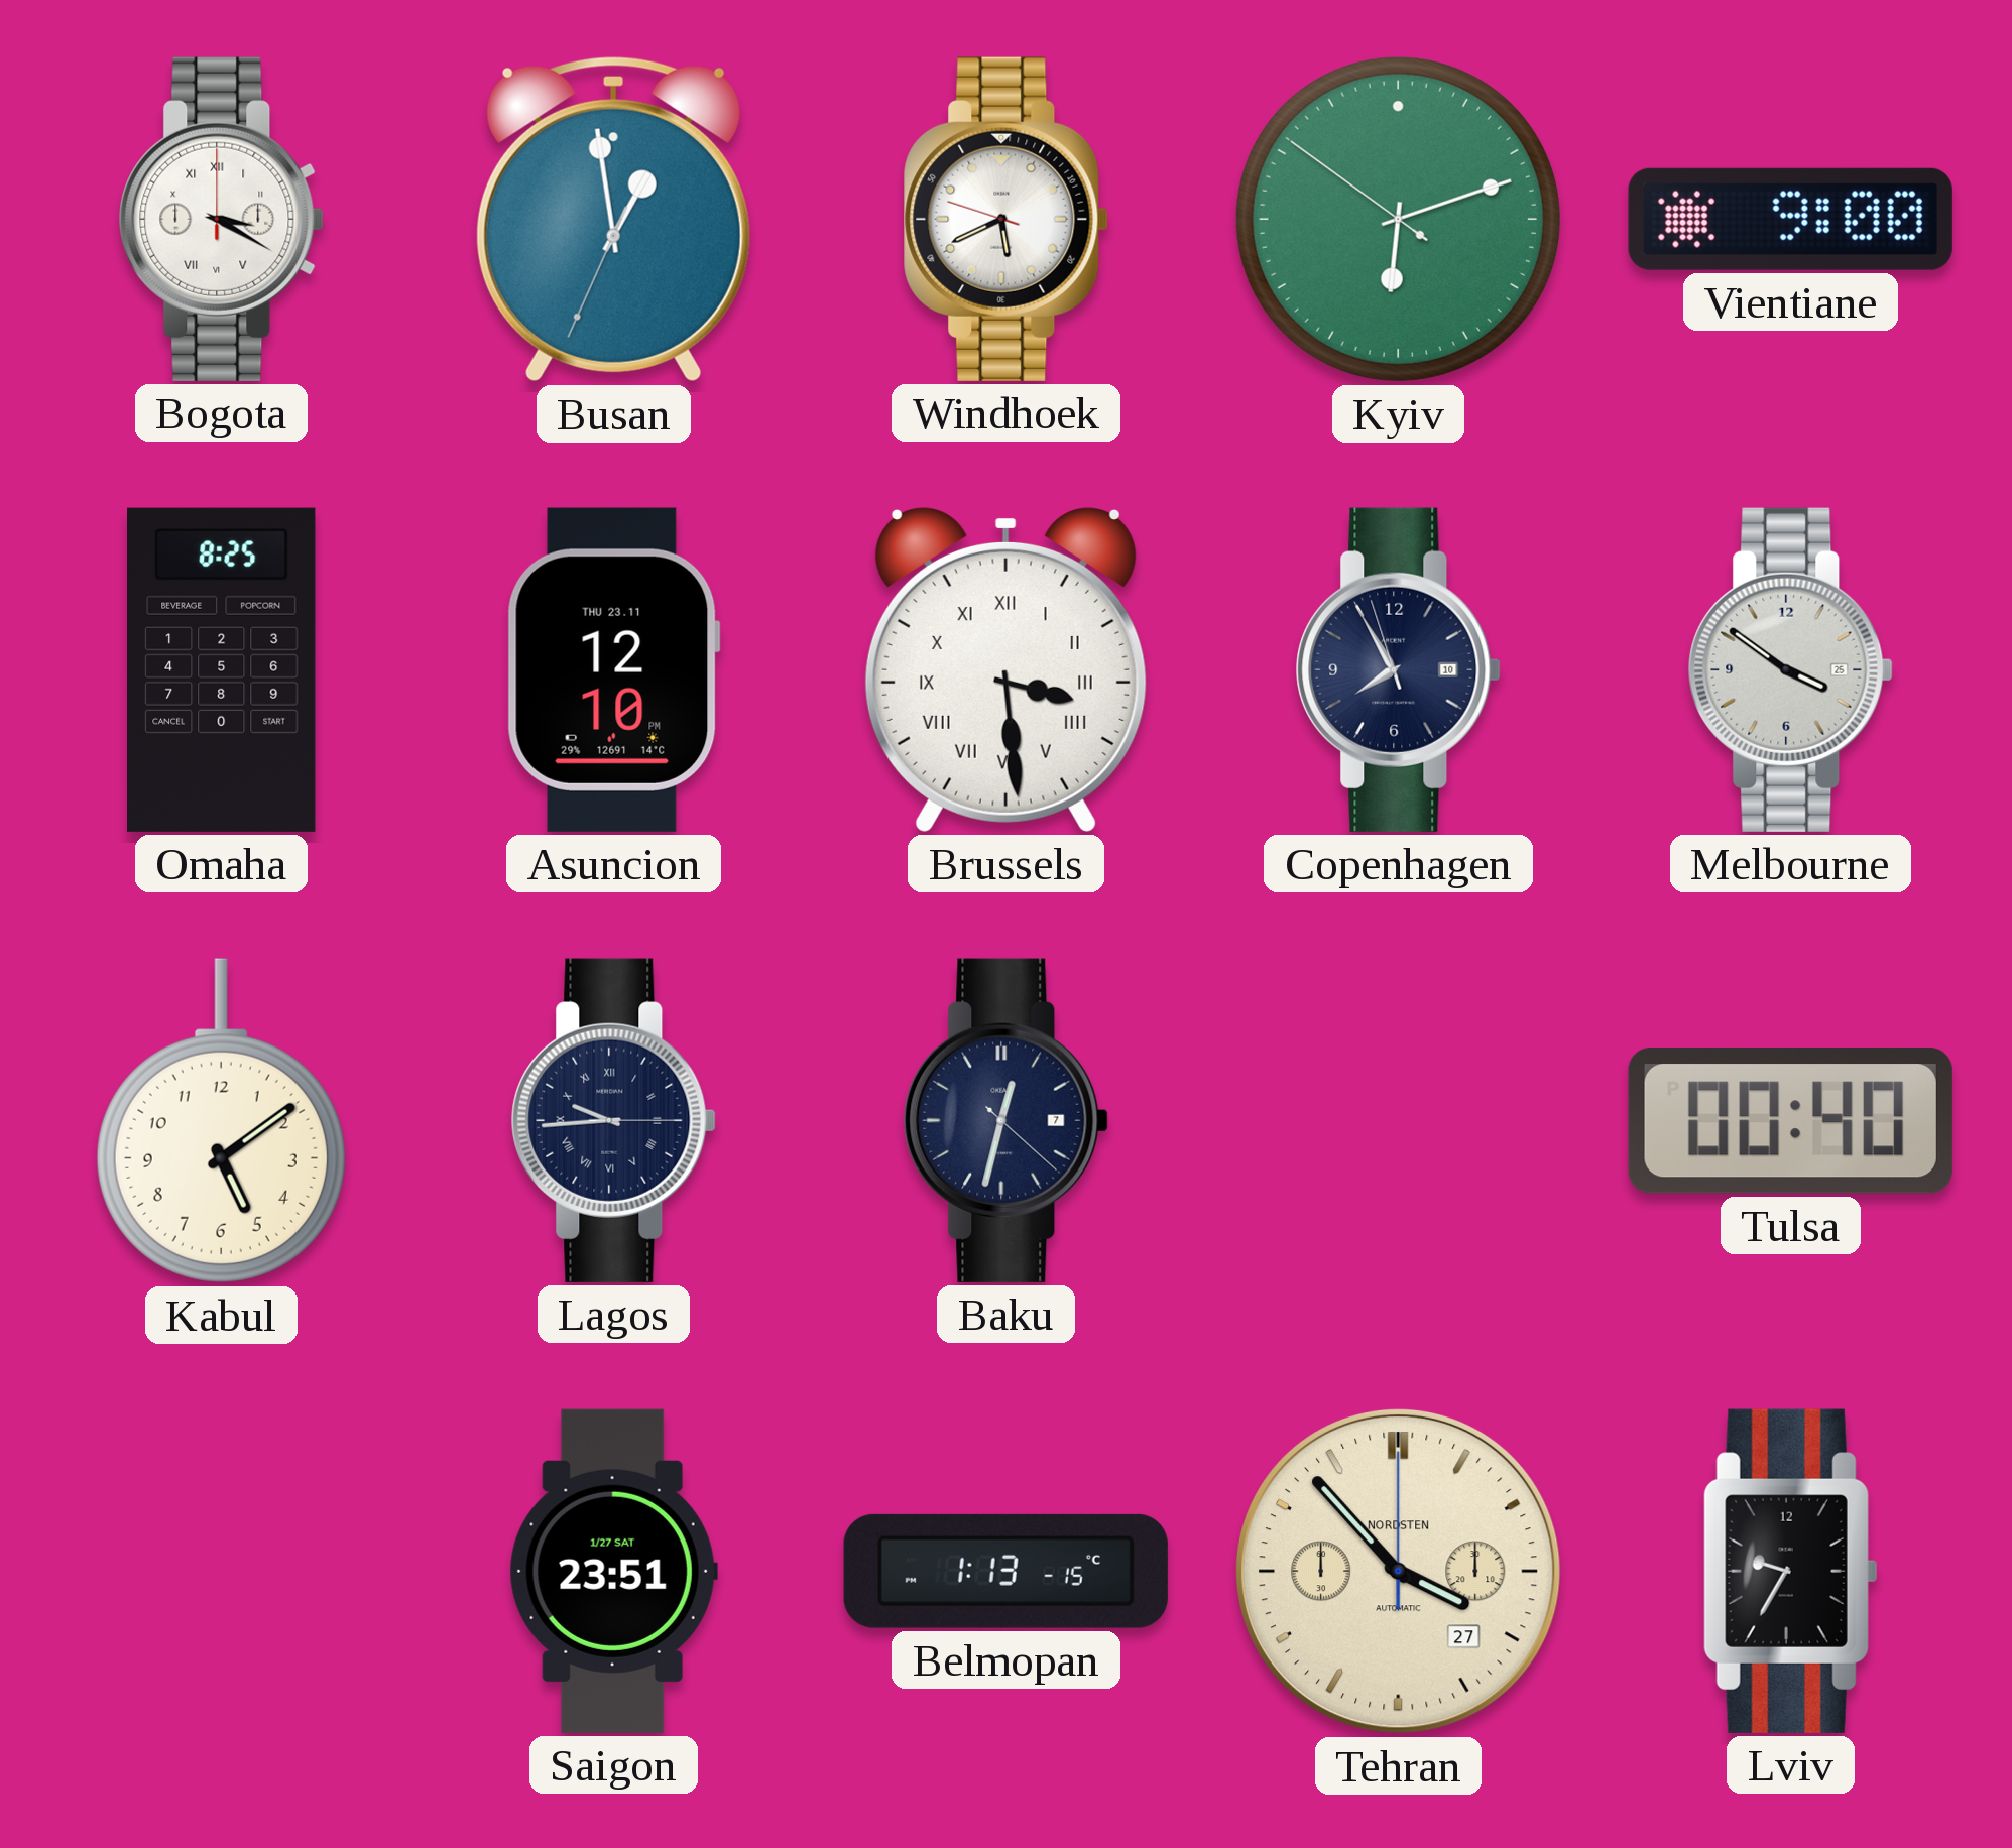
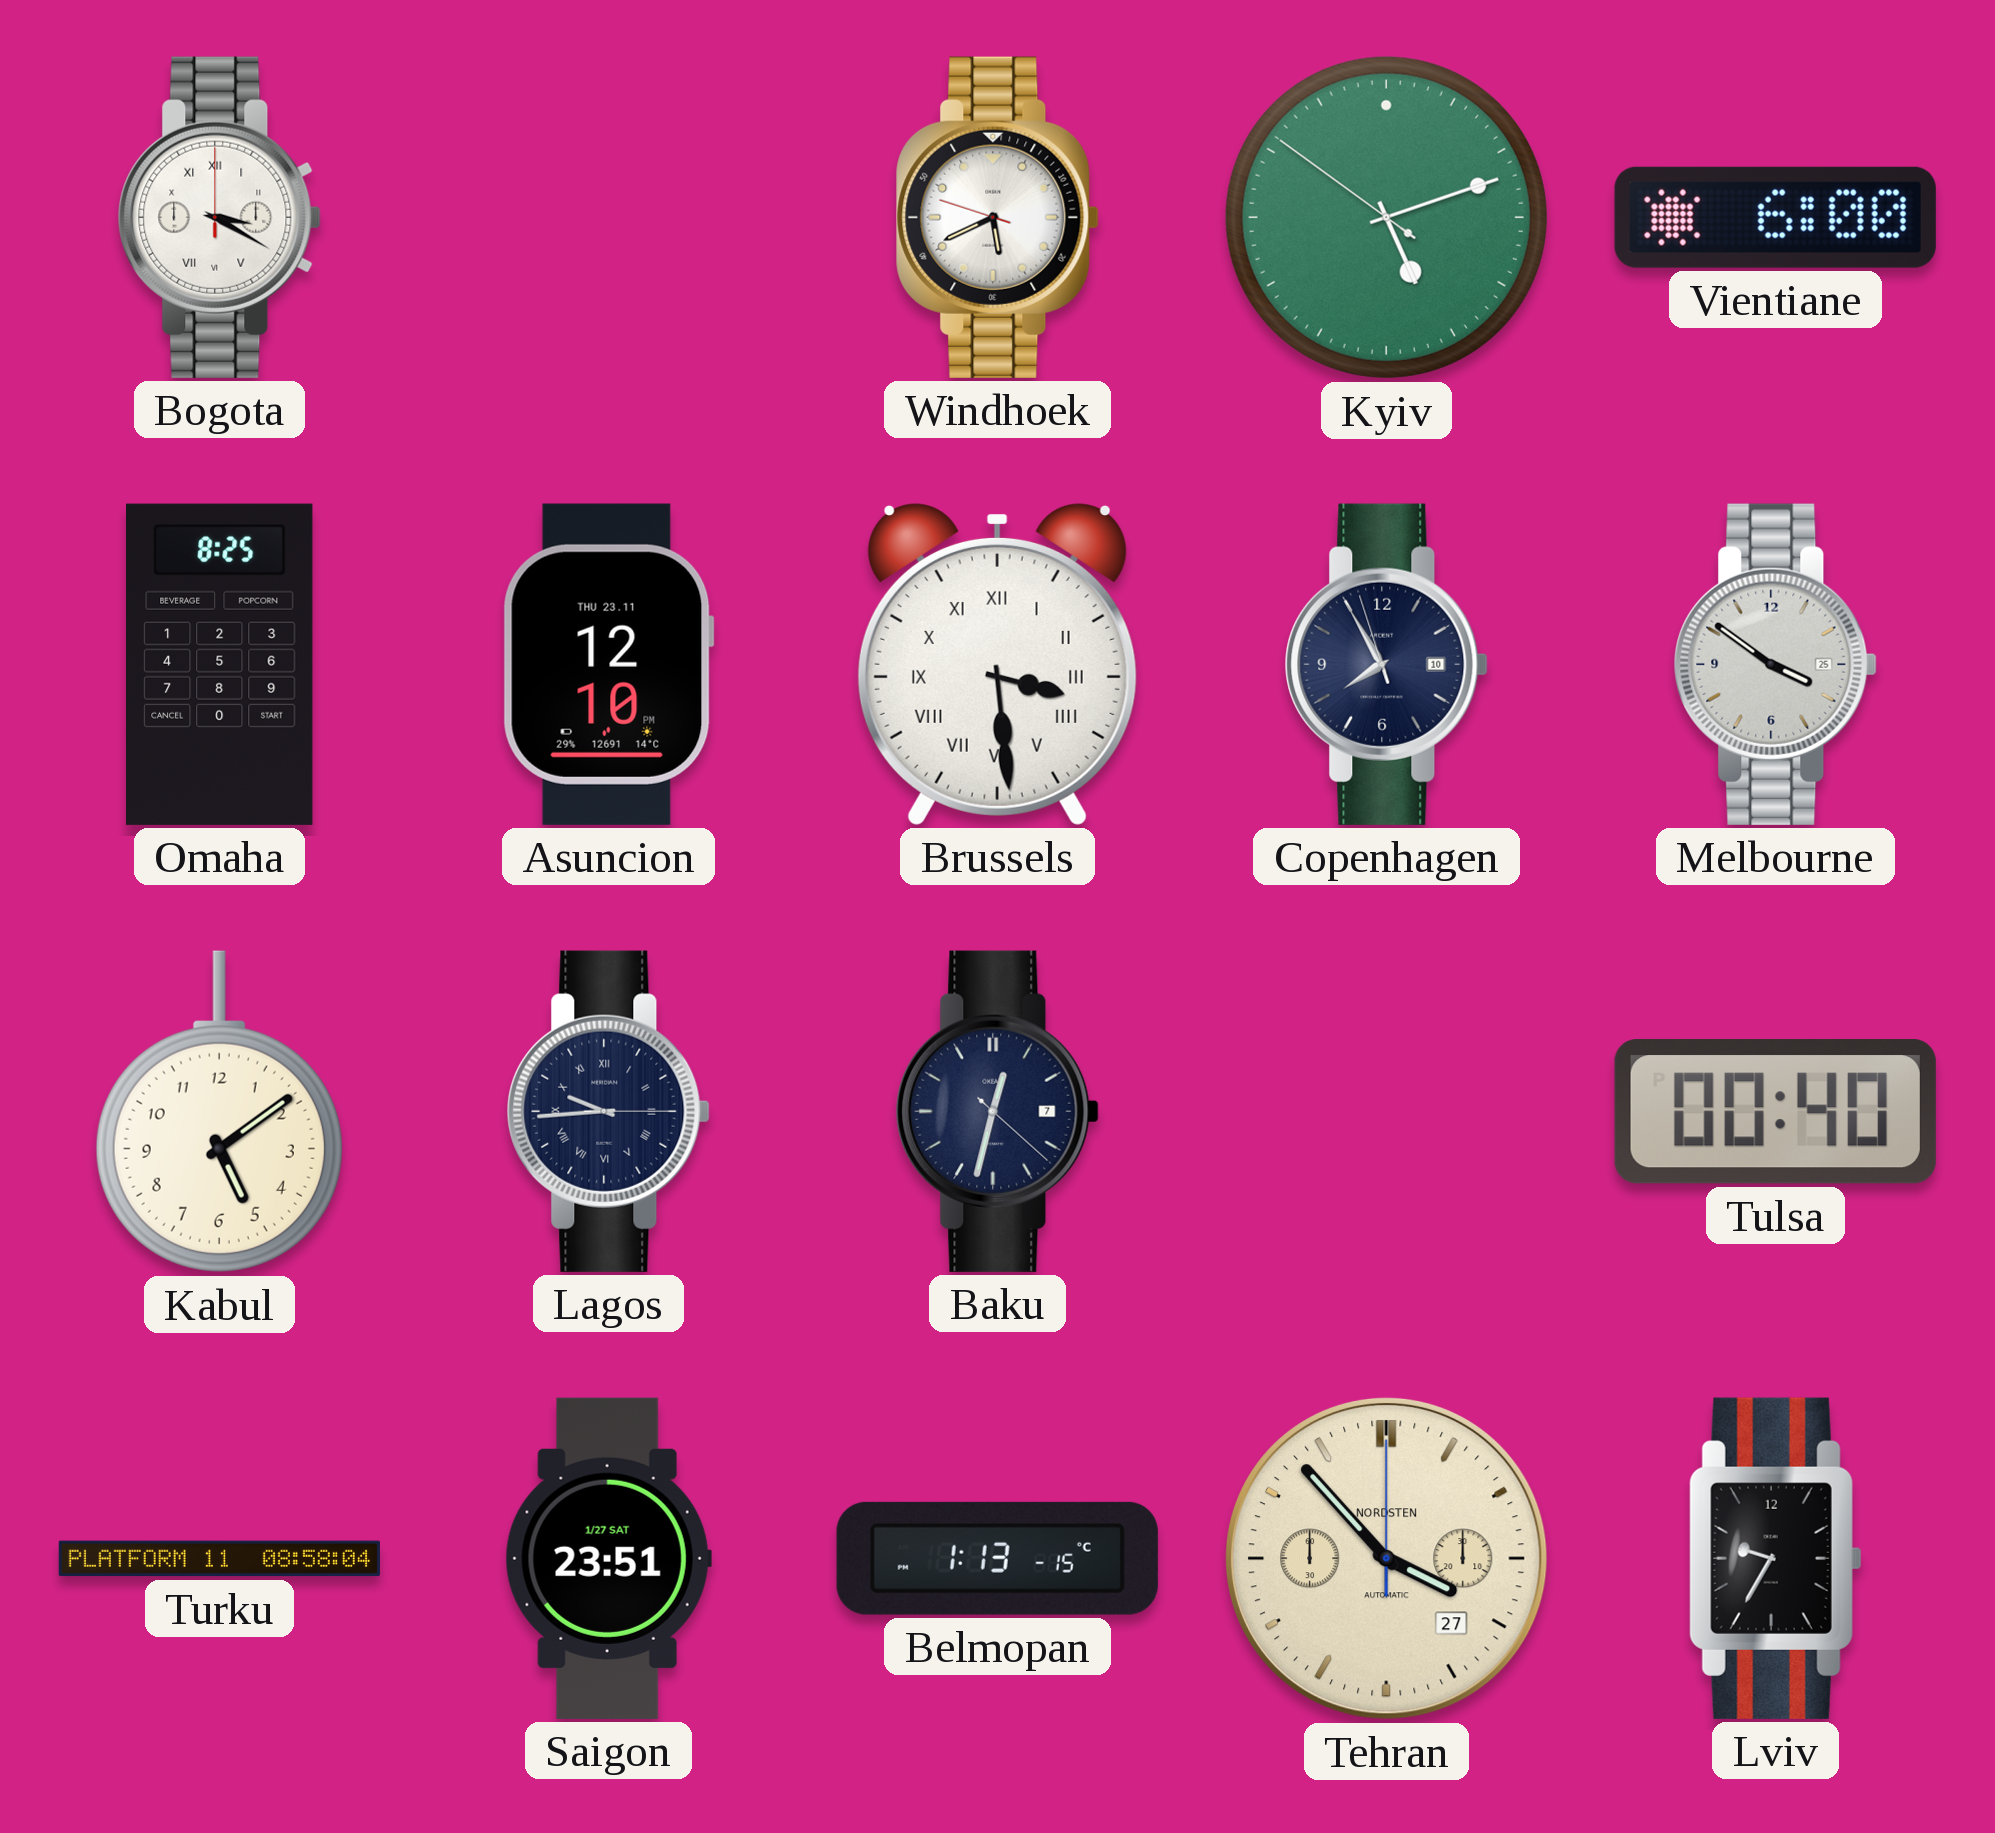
Busan: 12:58 -> none
Kyiv: 6:11 -> 5:11
Vientiane: 9:00 -> 6:00
Turku: none -> 08:58
